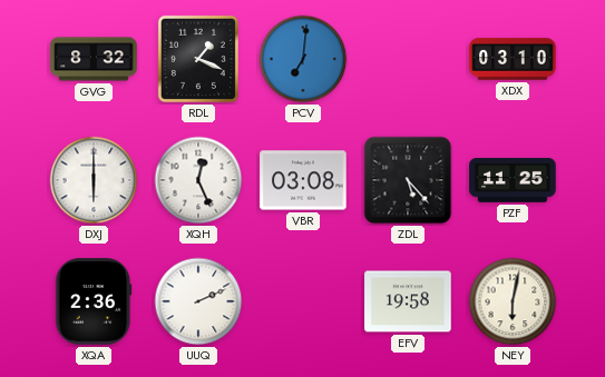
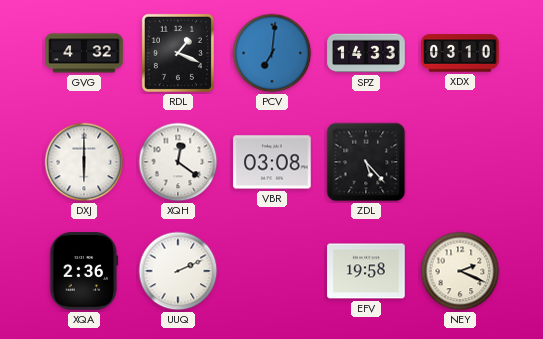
GVG: 8:32 -> 4:32
SPZ: none -> 14:33
XQH: 12:26 -> 12:21
PZF: 11:25 -> none
NEY: 6:02 -> 2:19
